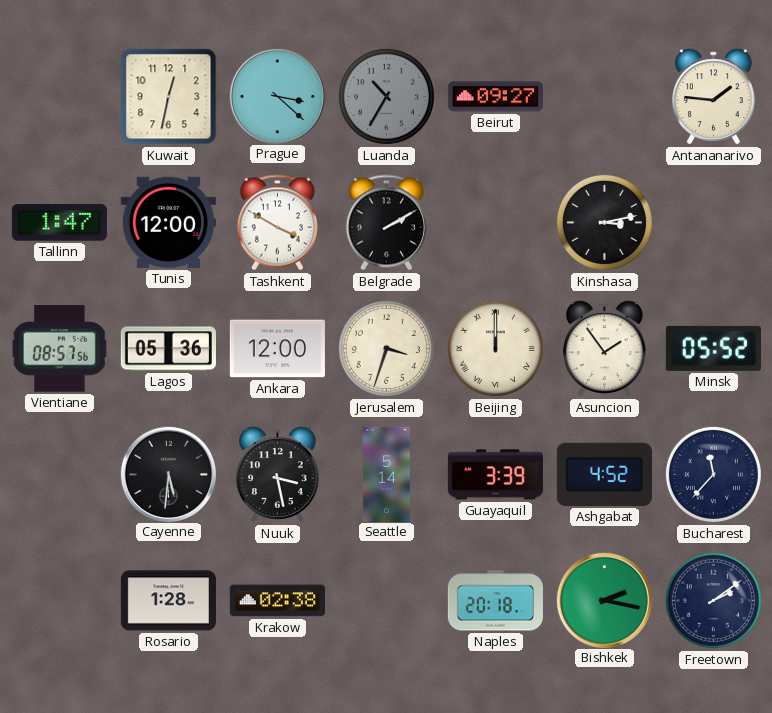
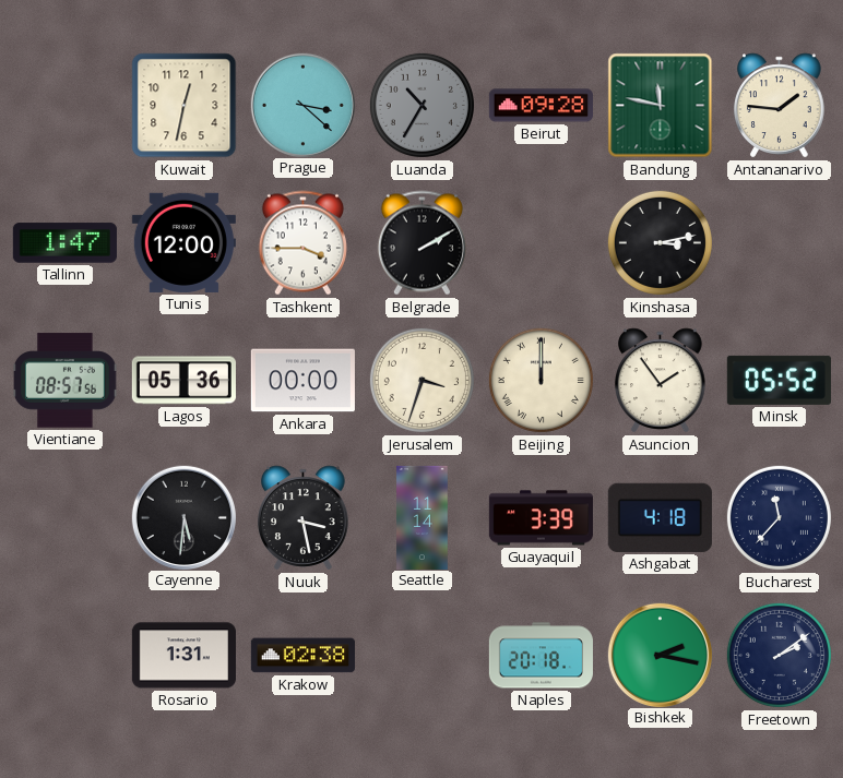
Beirut: 09:27 -> 09:28
Bandung: none -> 11:47
Tashkent: 3:50 -> 3:45
Ankara: 12:00 -> 00:00
Seattle: 5:14 -> 11:14
Ashgabat: 4:52 -> 4:18
Rosario: 1:28 -> 1:31
